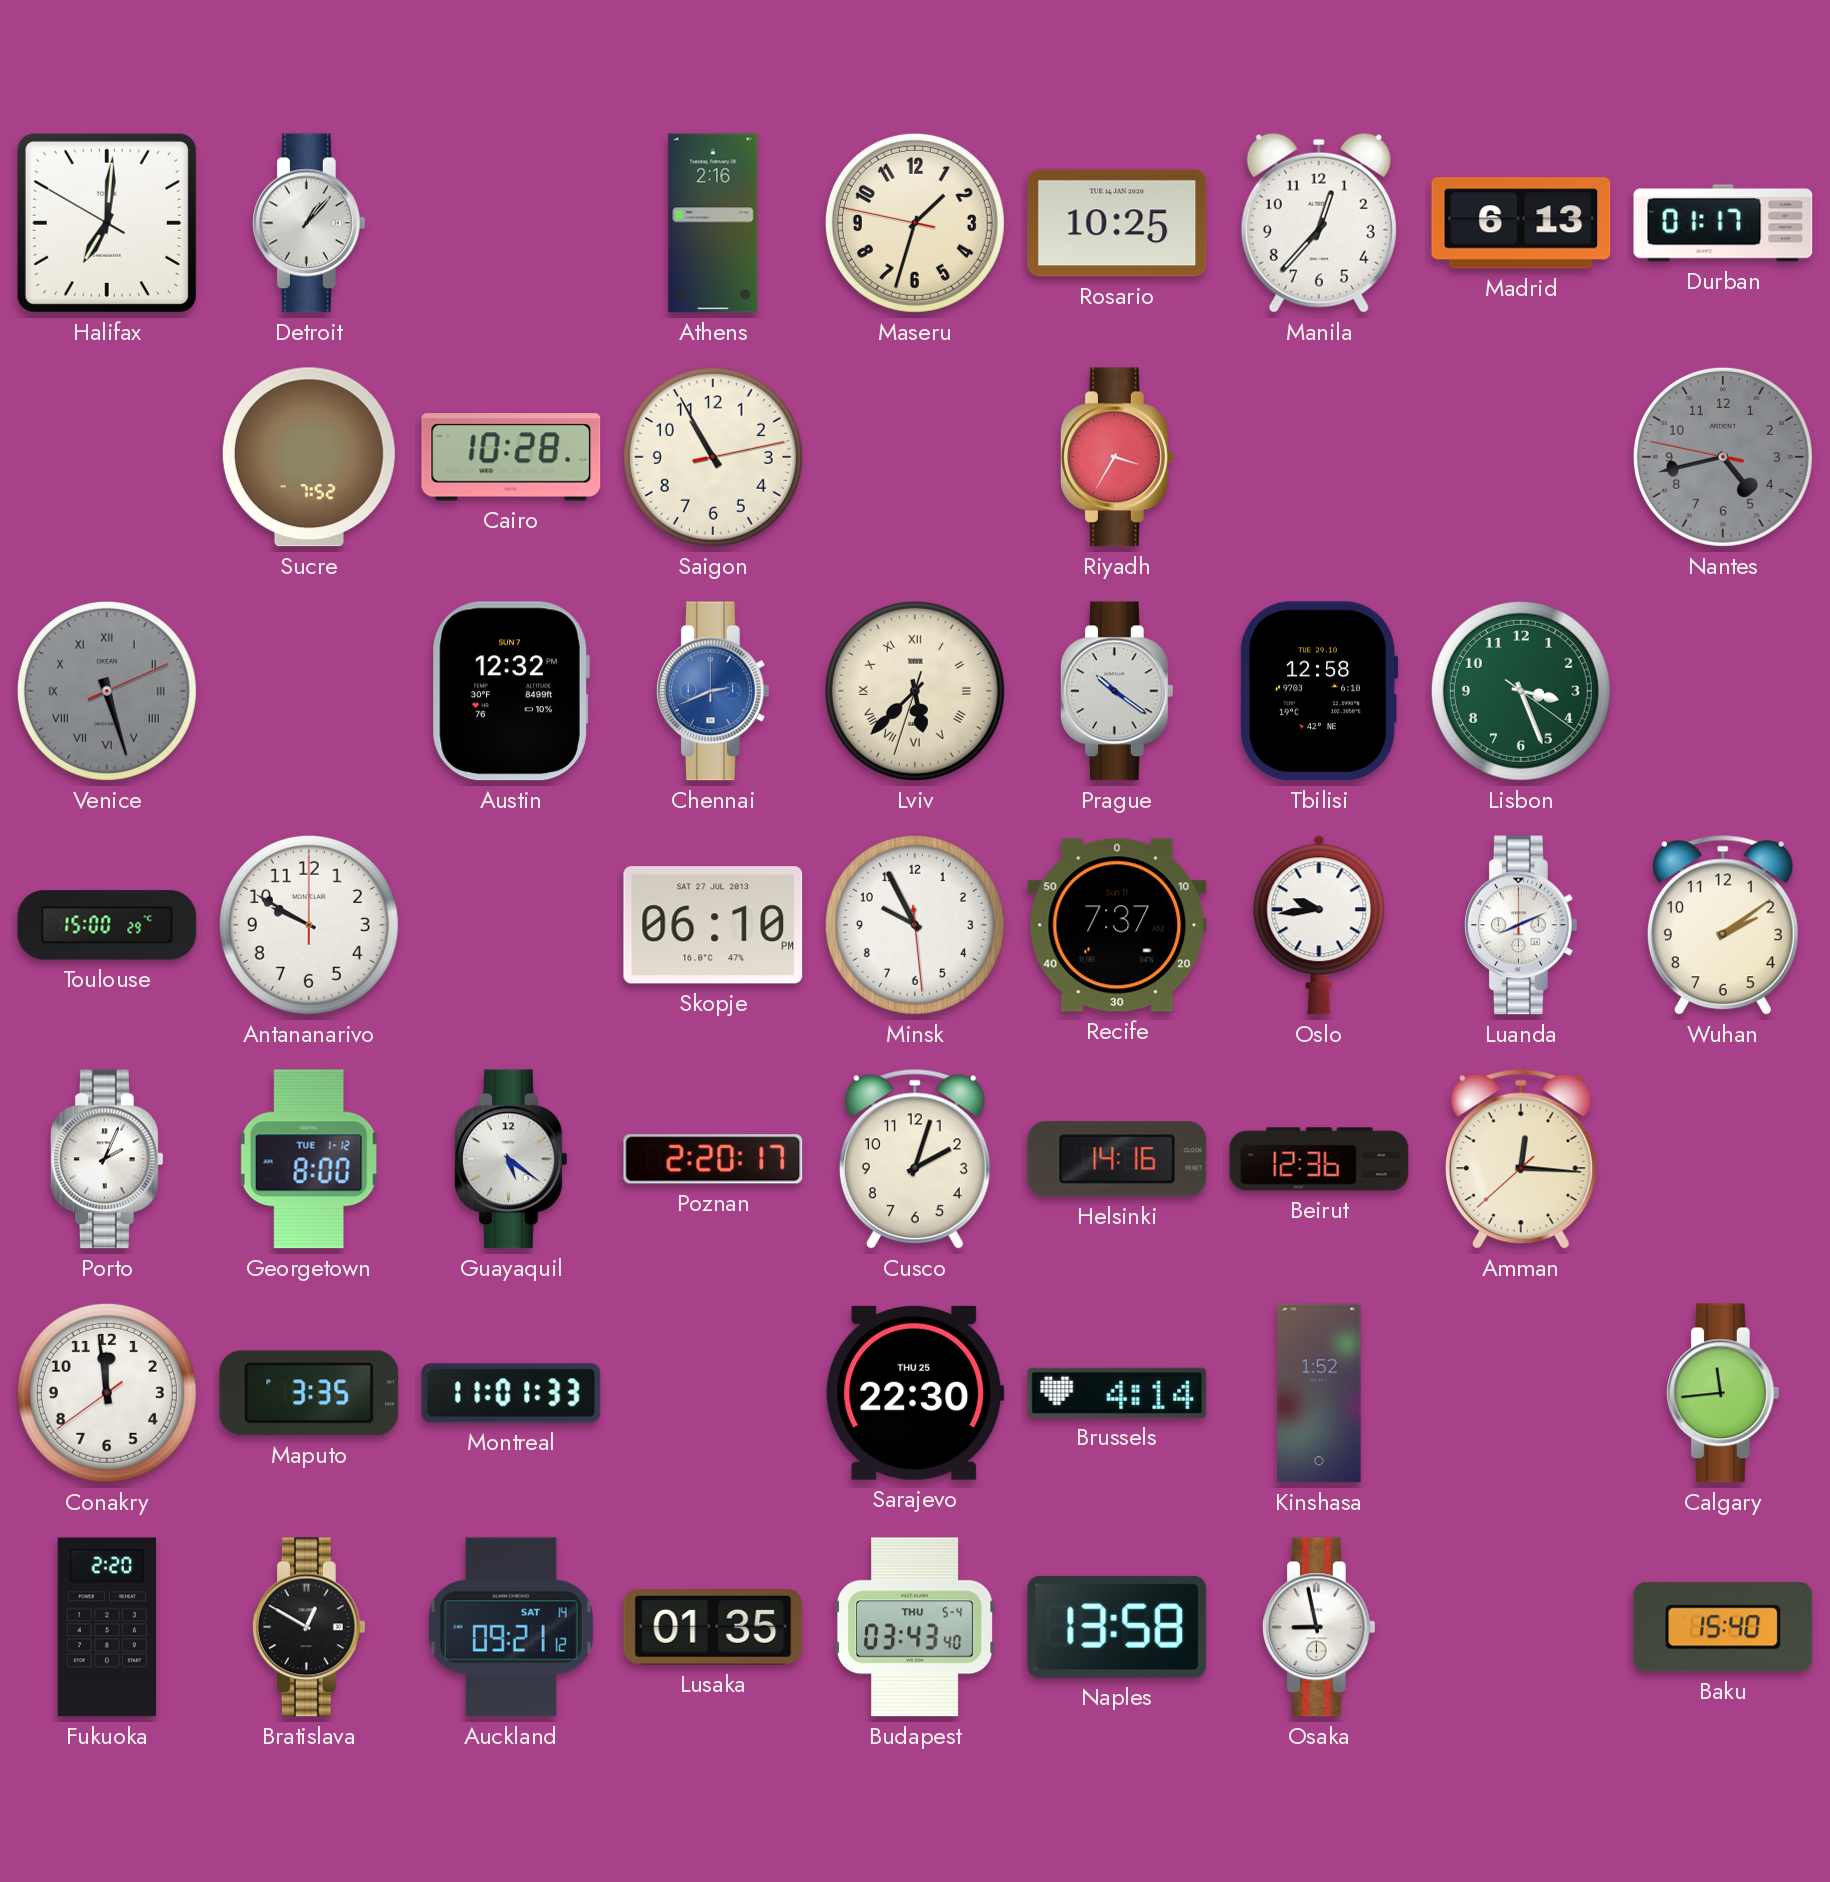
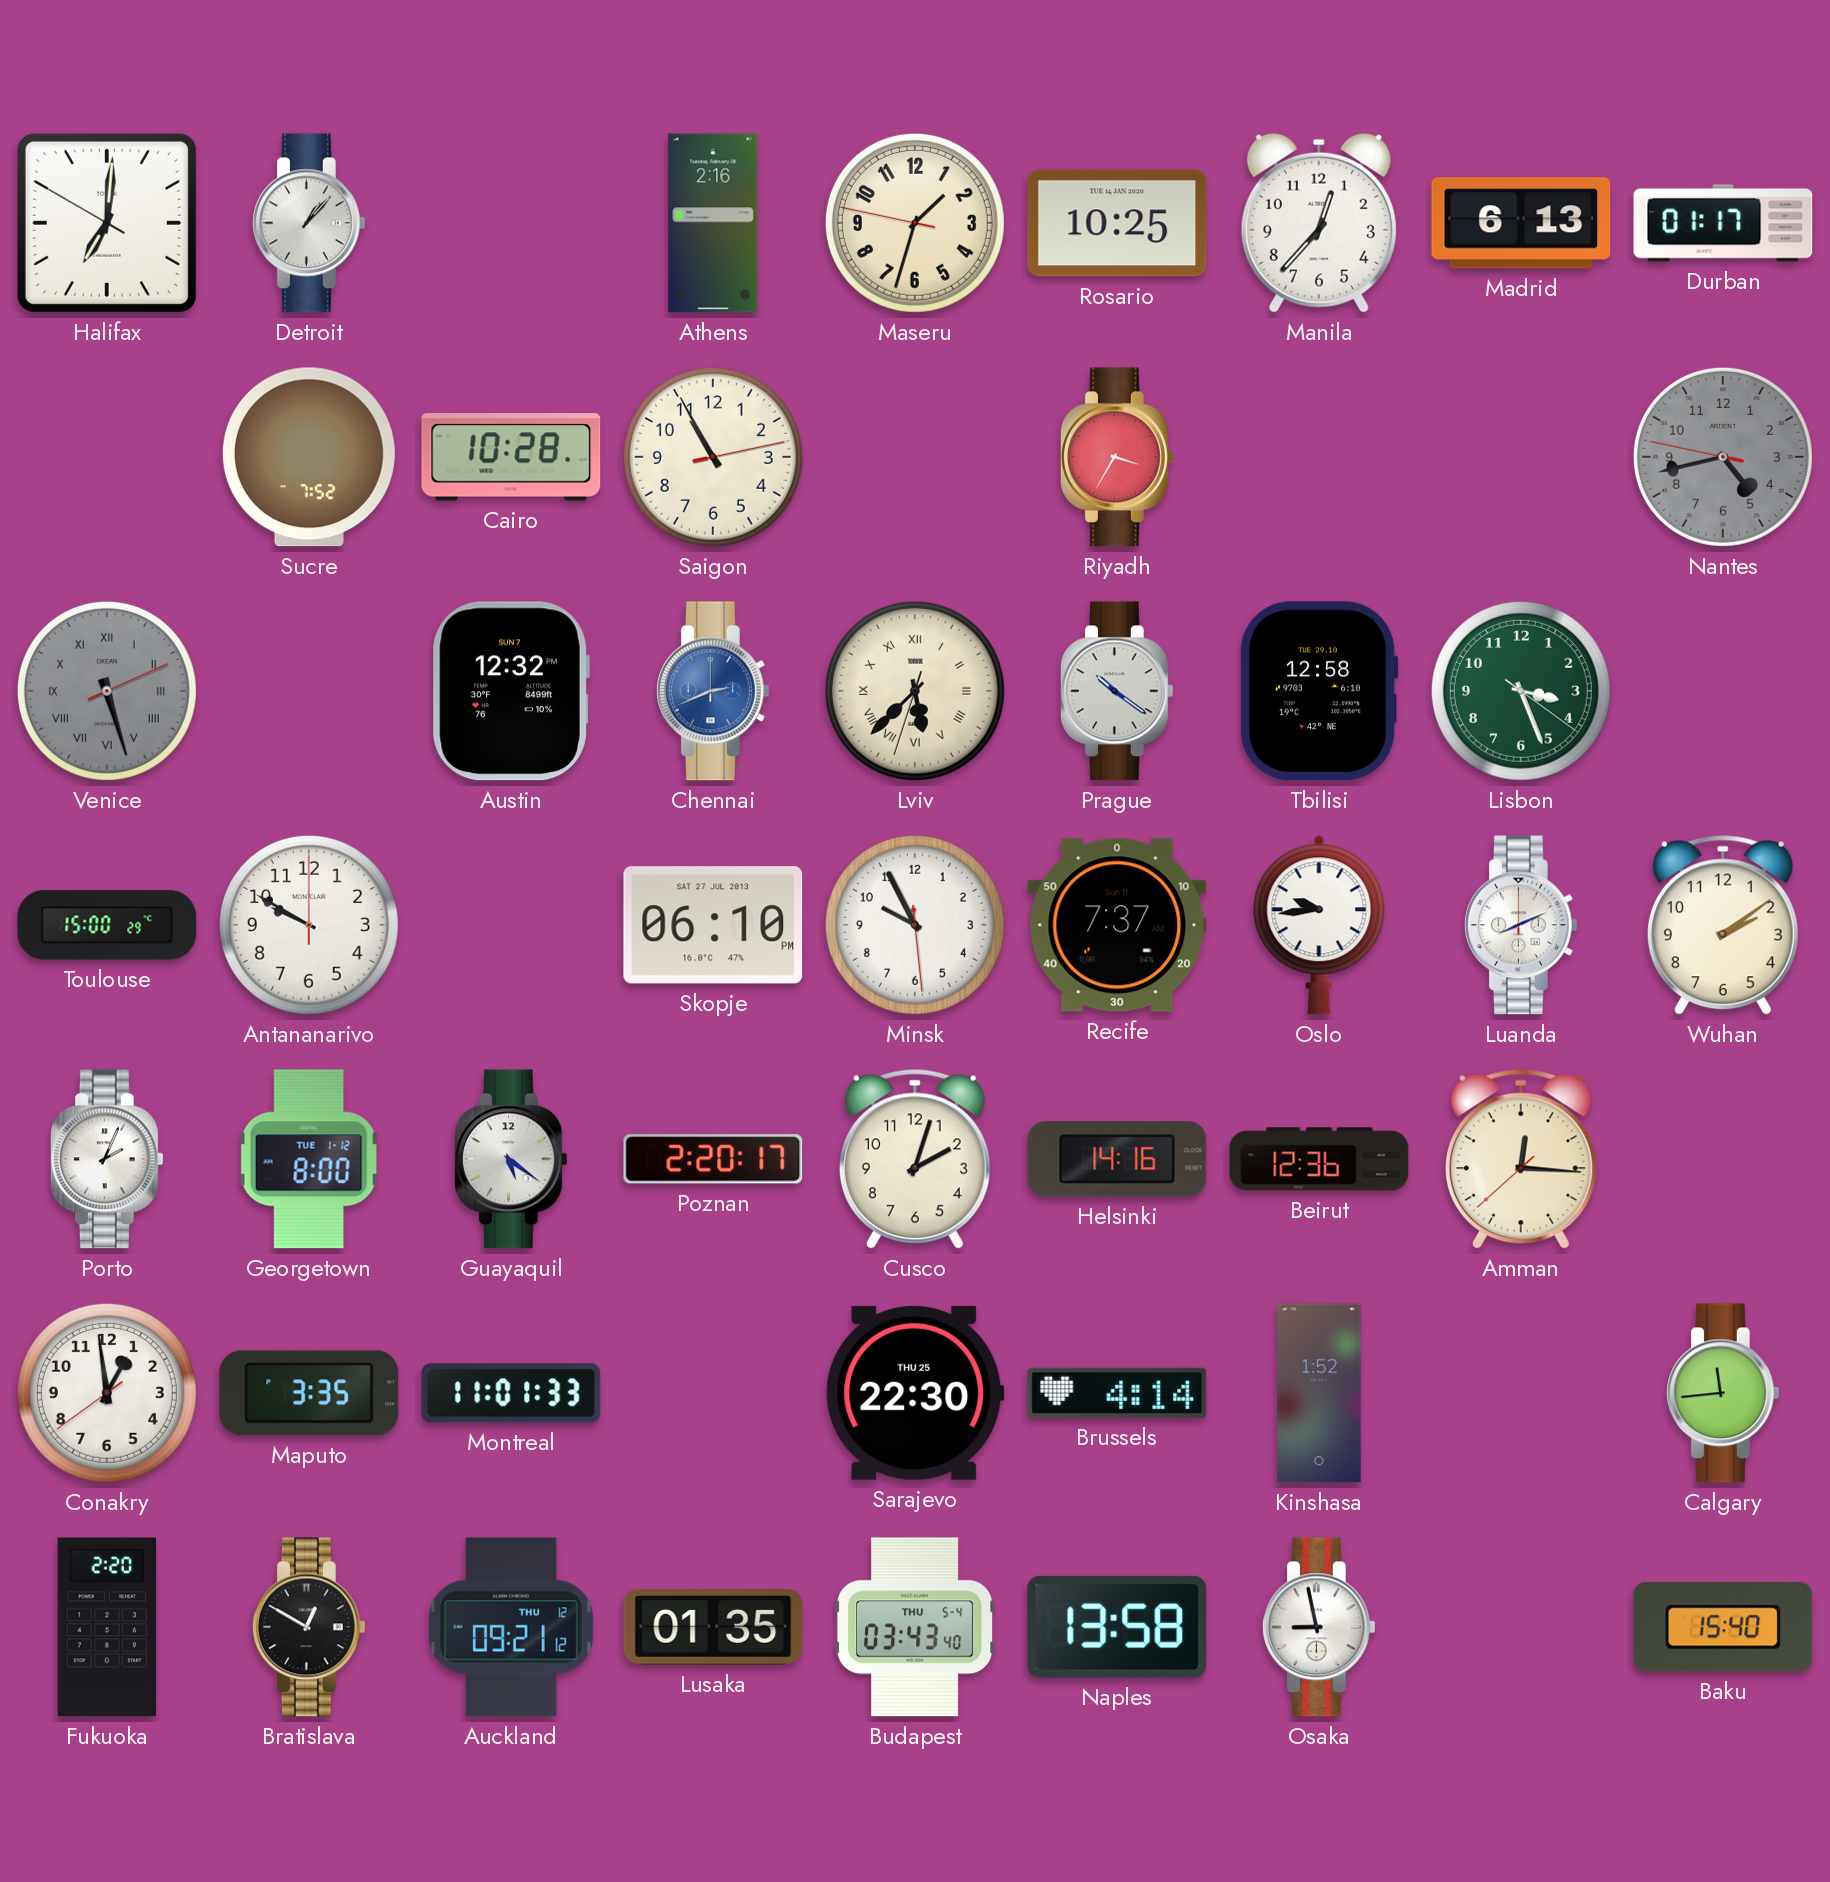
Conakry: 11:58 -> 12:58
Auckland date: SAT 14 -> THU 12
